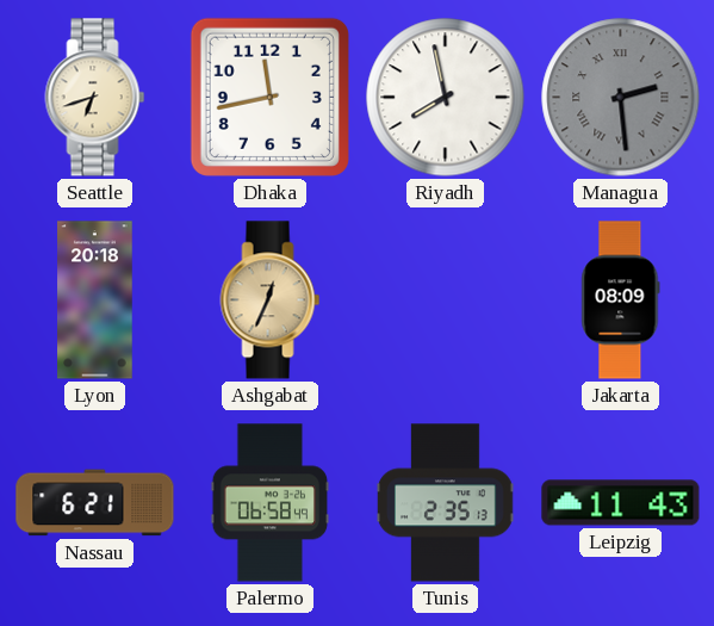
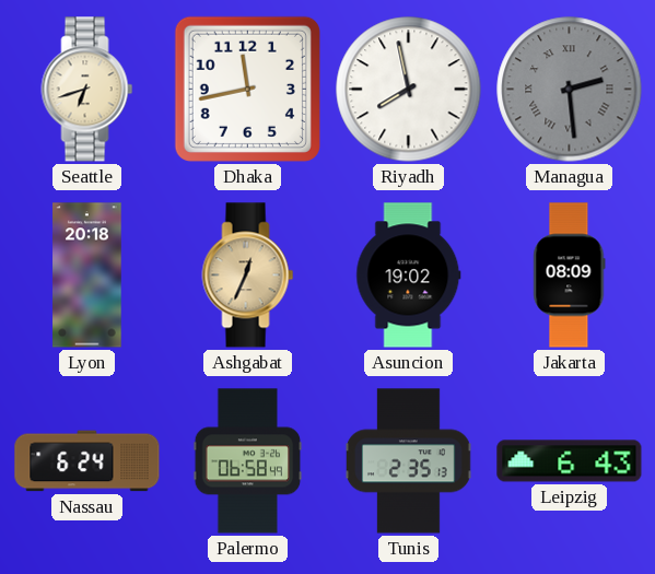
Asuncion: none -> 19:02
Nassau: 6:21 -> 6:24
Leipzig: 11:43 -> 6:43
